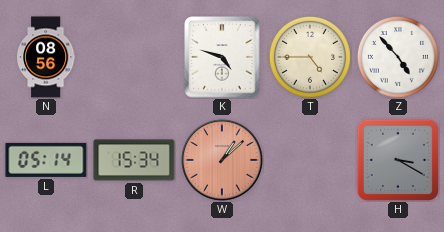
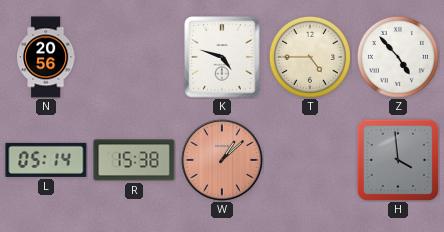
N: 08:56 -> 20:56
R: 15:34 -> 15:38
H: 3:20 -> 3:59
